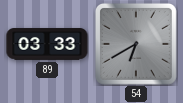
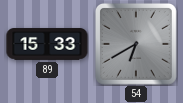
89: 03:33 -> 15:33
